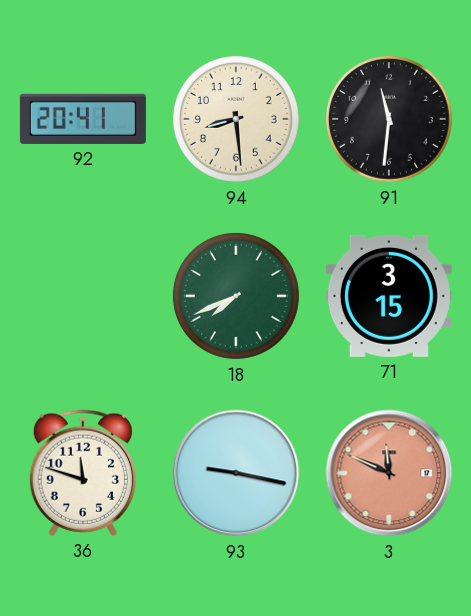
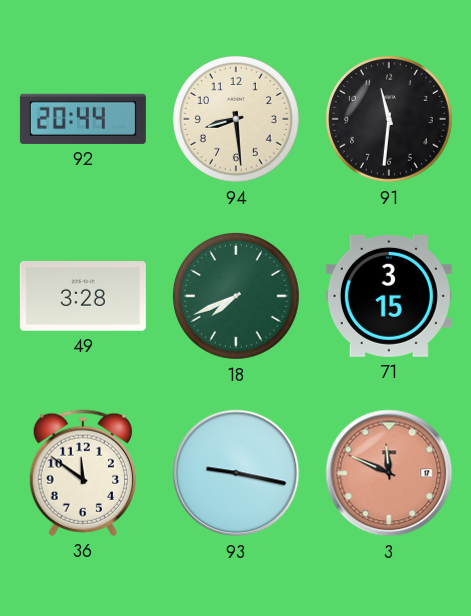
92: 20:41 -> 20:44
49: none -> 3:28
36: 11:48 -> 11:51
